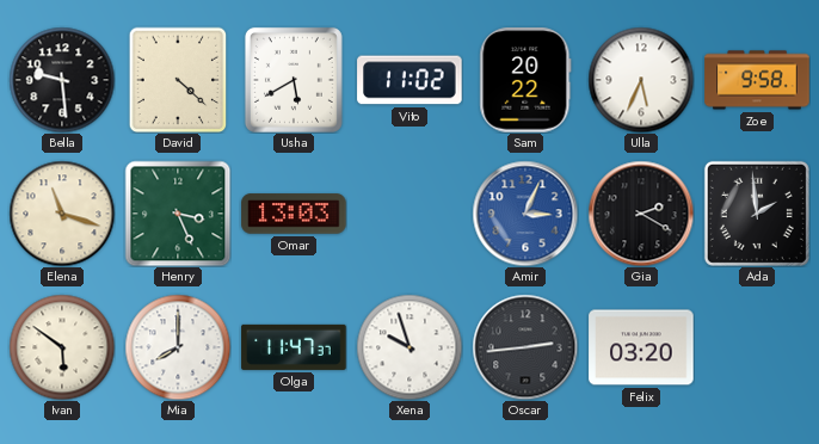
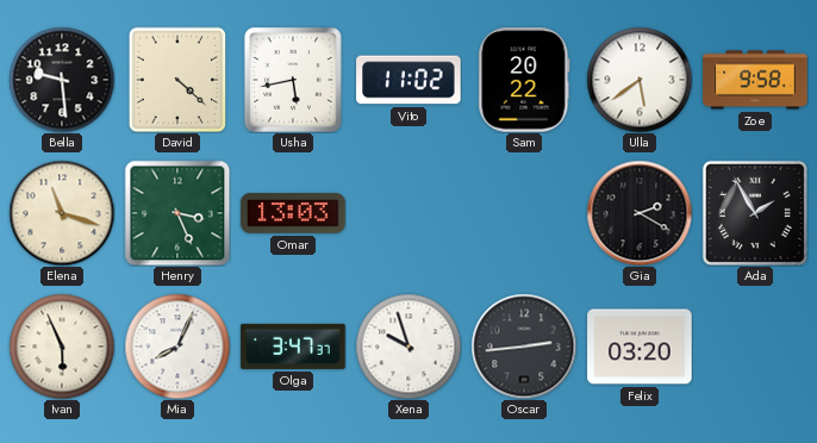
Usha: 5:40 -> 5:43
Ulla: 5:34 -> 5:39
Amir: 3:04 -> none
Ada: 1:59 -> 1:55
Ivan: 5:51 -> 5:56
Mia: 8:00 -> 8:04
Olga: 11:47 -> 3:47
